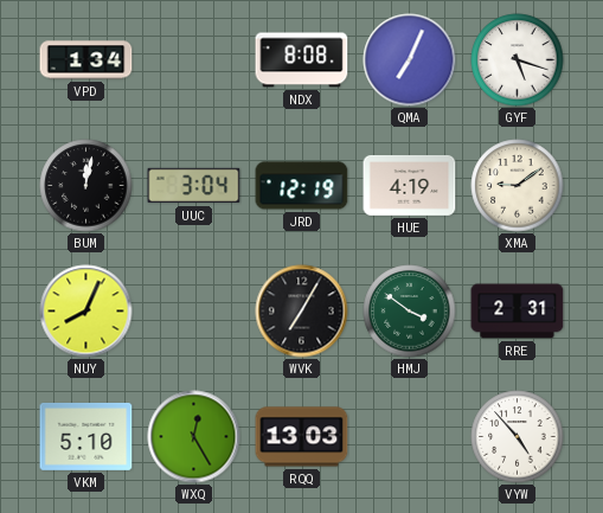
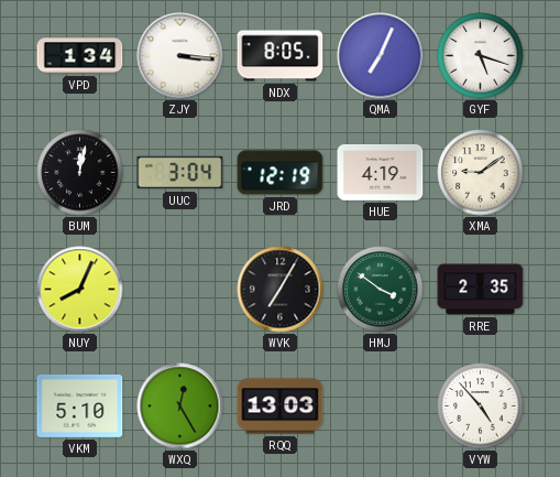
ZJY: none -> 3:16
NDX: 8:08 -> 8:05
RRE: 2:31 -> 2:35
